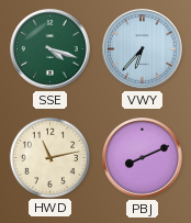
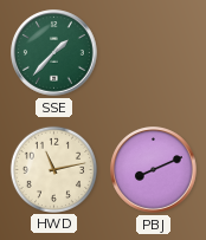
SSE: 4:18 -> 1:37
VWY: 6:37 -> none
